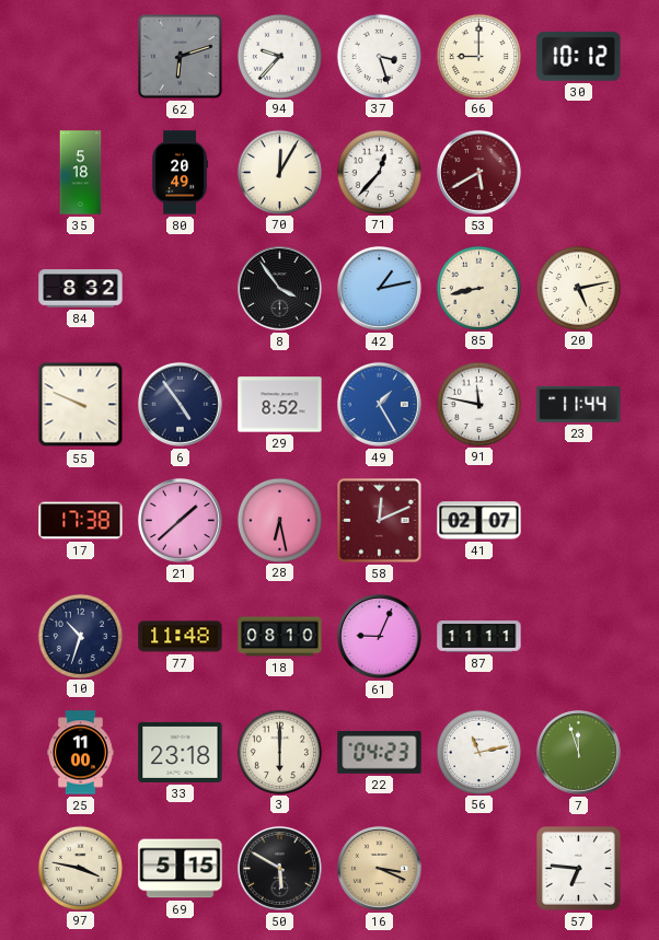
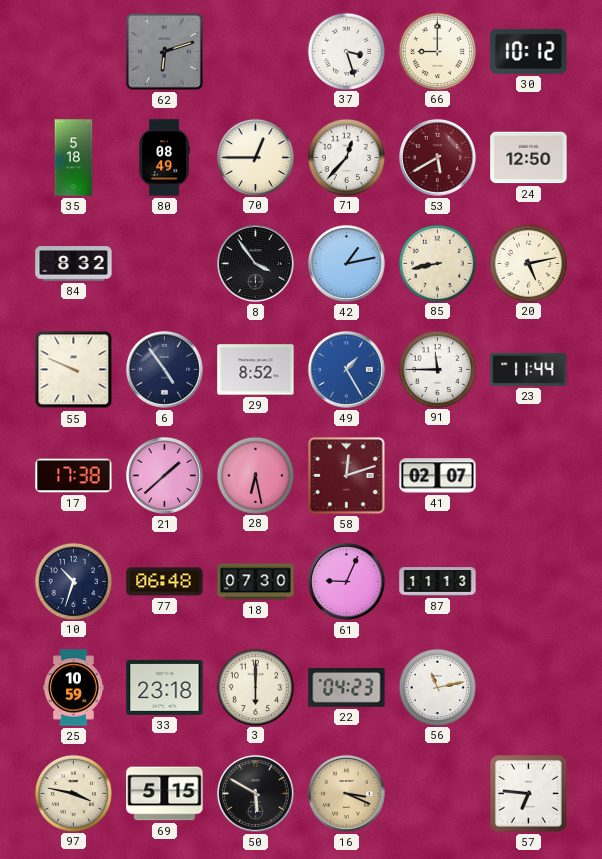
94: 9:37 -> none
80: 20:49 -> 08:49
70: 12:05 -> 12:45
24: none -> 12:50
91: 11:47 -> 11:45
58: 12:11 -> 12:12
77: 11:48 -> 06:48
18: 08:10 -> 07:30
87: 11:11 -> 11:13
25: 11:00 -> 10:59
7: 11:57 -> none
